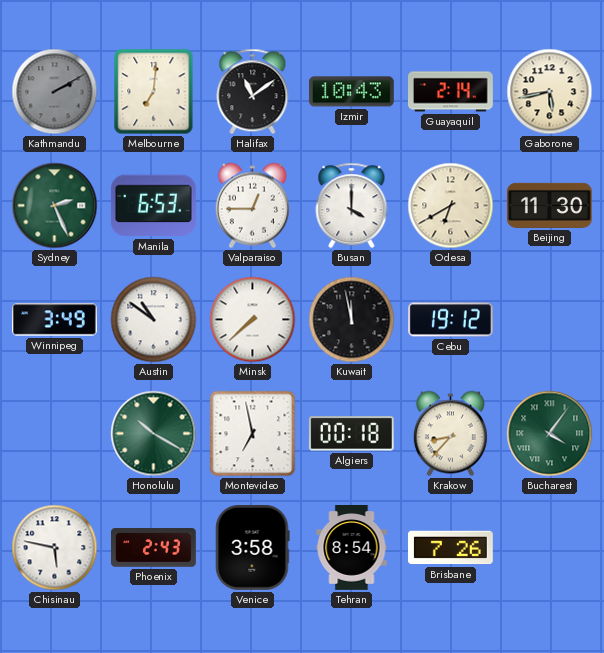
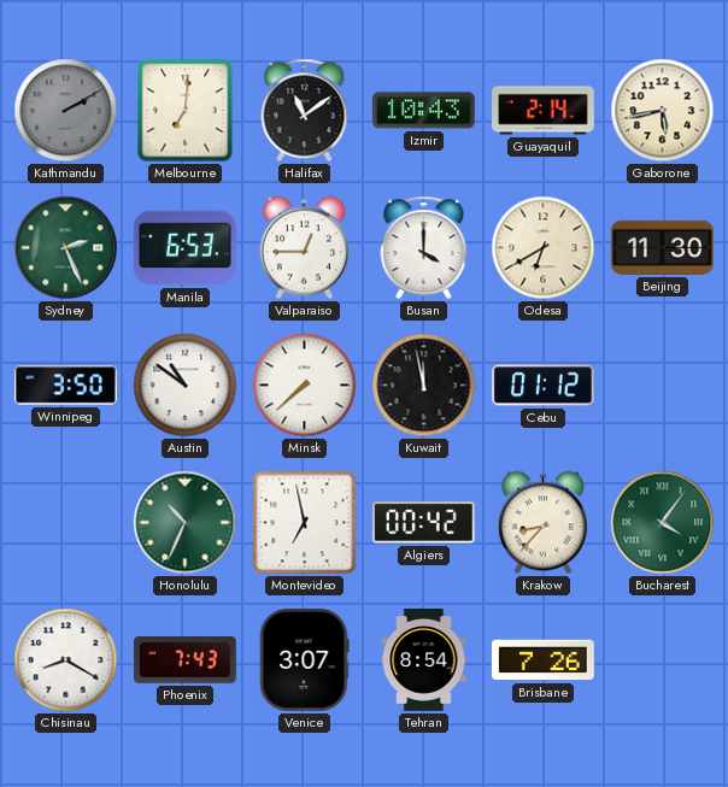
Winnipeg: 3:49 -> 3:50
Cebu: 19:12 -> 01:12
Honolulu: 10:20 -> 10:34
Algiers: 00:18 -> 00:42
Chisinau: 5:47 -> 8:20
Phoenix: 2:43 -> 7:43
Venice: 3:58 -> 3:07
